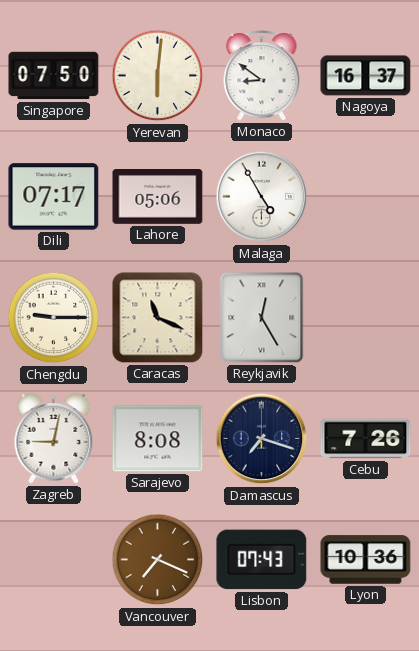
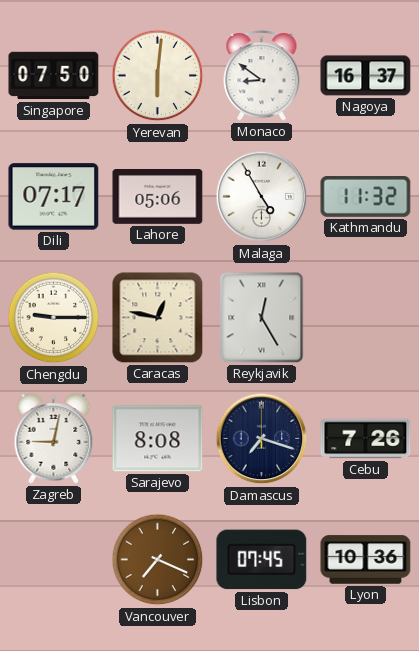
Kathmandu: none -> 11:32
Caracas: 11:19 -> 12:47
Lisbon: 07:43 -> 07:45
